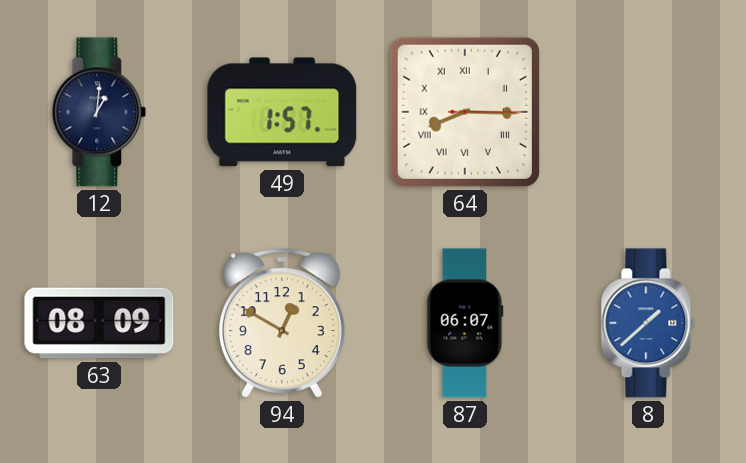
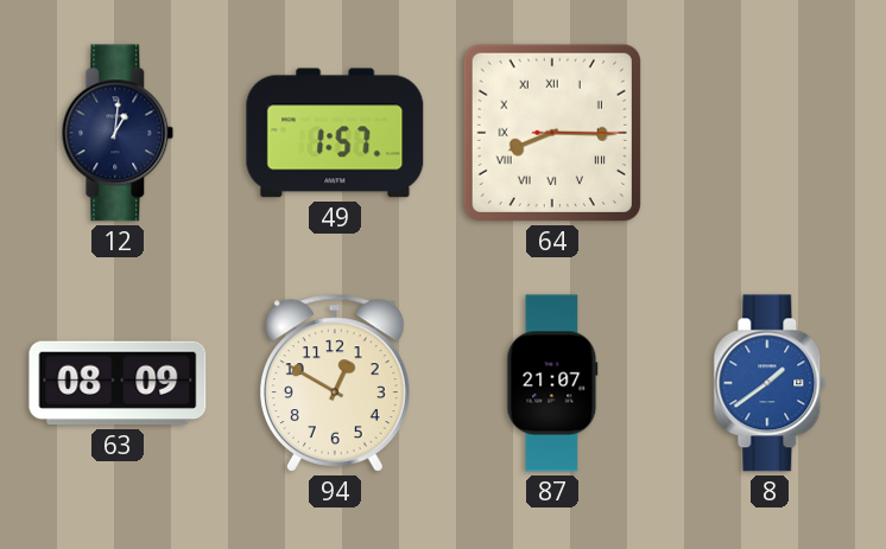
87: 06:07 -> 21:07
8: 1:38 -> 1:39
